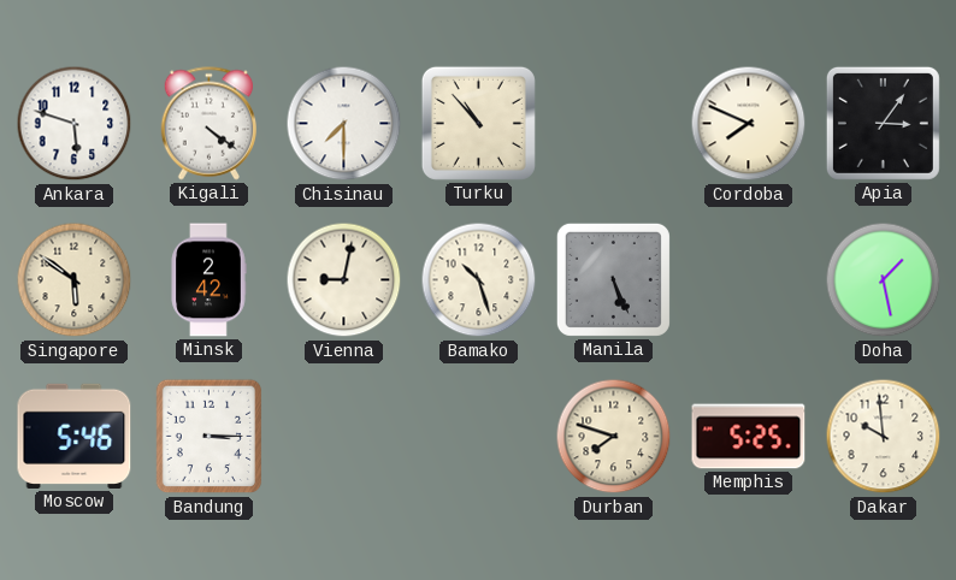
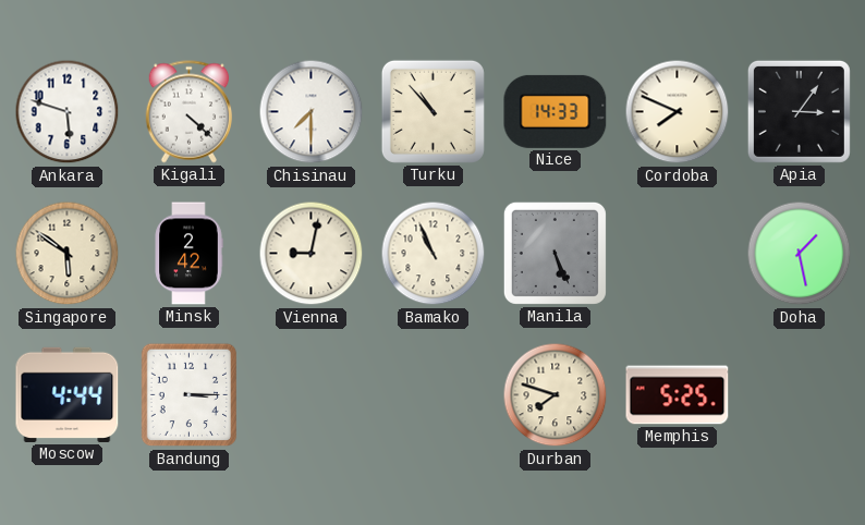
Kigali: 4:21 -> 4:22
Nice: none -> 14:33
Bamako: 10:27 -> 10:56
Moscow: 5:46 -> 4:44
Dakar: 9:59 -> none
